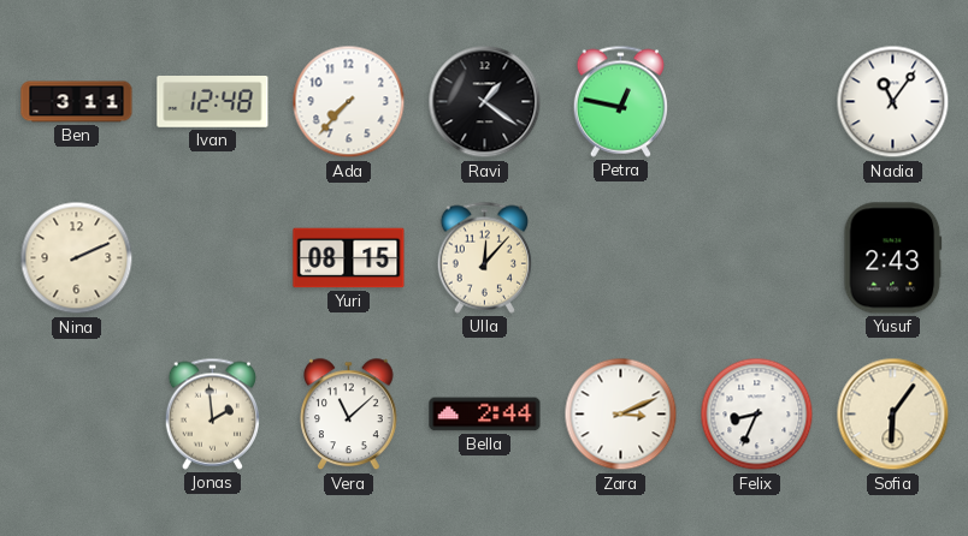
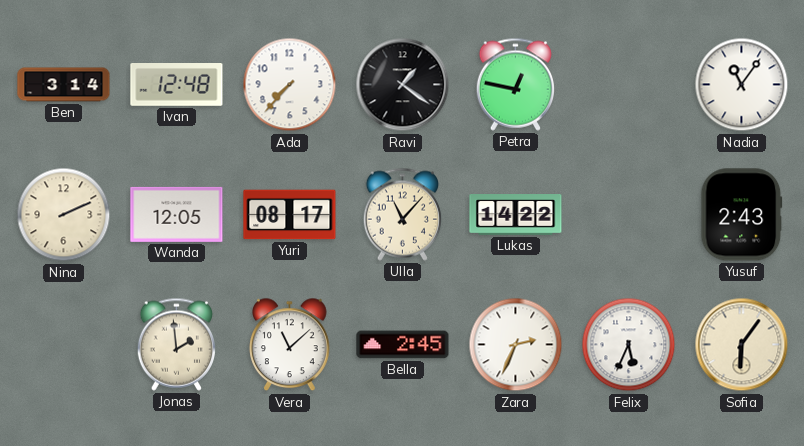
Ben: 3:11 -> 3:14
Wanda: none -> 12:05
Yuri: 08:15 -> 08:17
Ulla: 12:07 -> 11:07
Lukas: none -> 14:22
Bella: 2:44 -> 2:45
Zara: 3:11 -> 2:34
Felix: 8:34 -> 5:34
